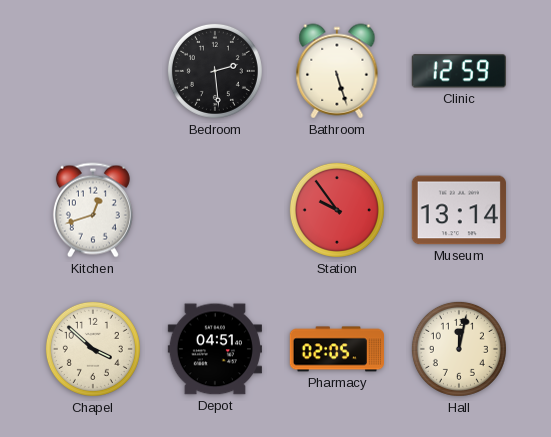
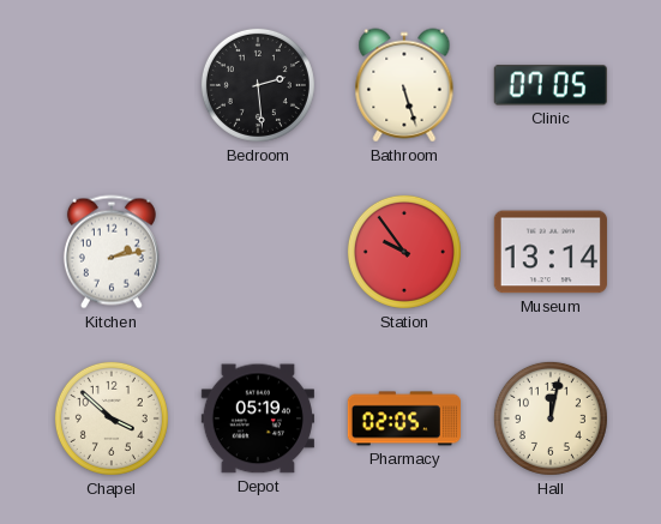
Clinic: 12:59 -> 07:05
Kitchen: 12:42 -> 2:13
Depot: 04:51 -> 05:19
